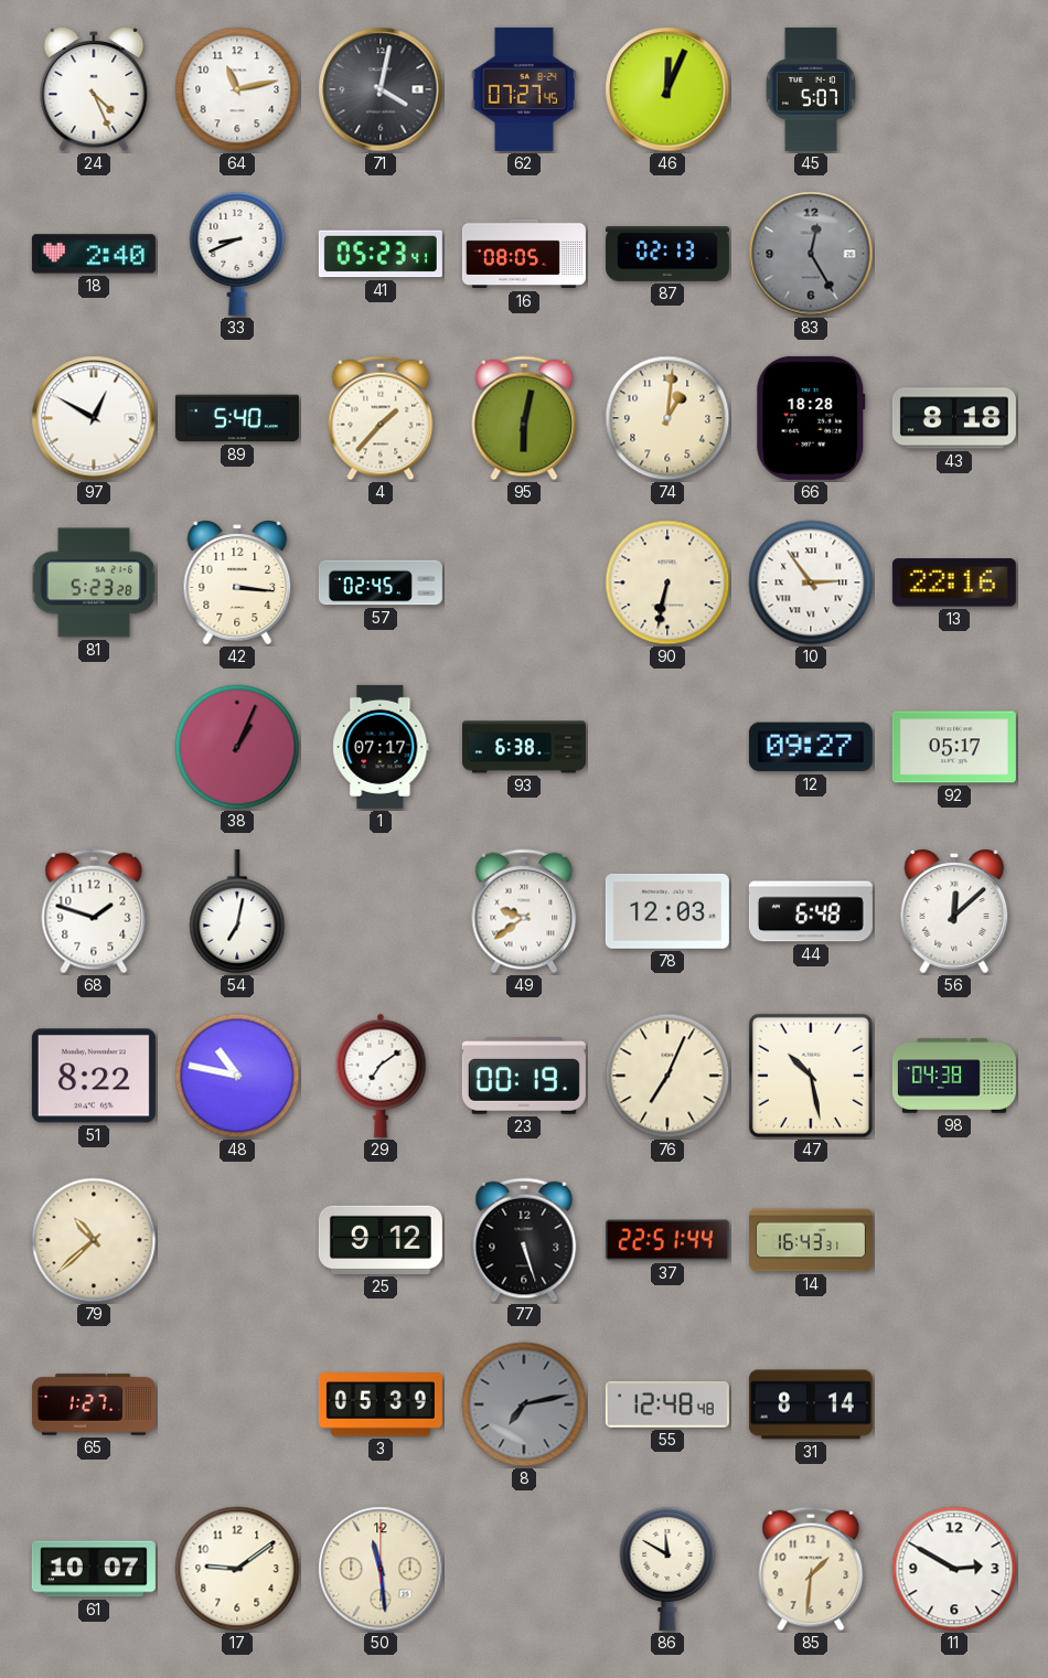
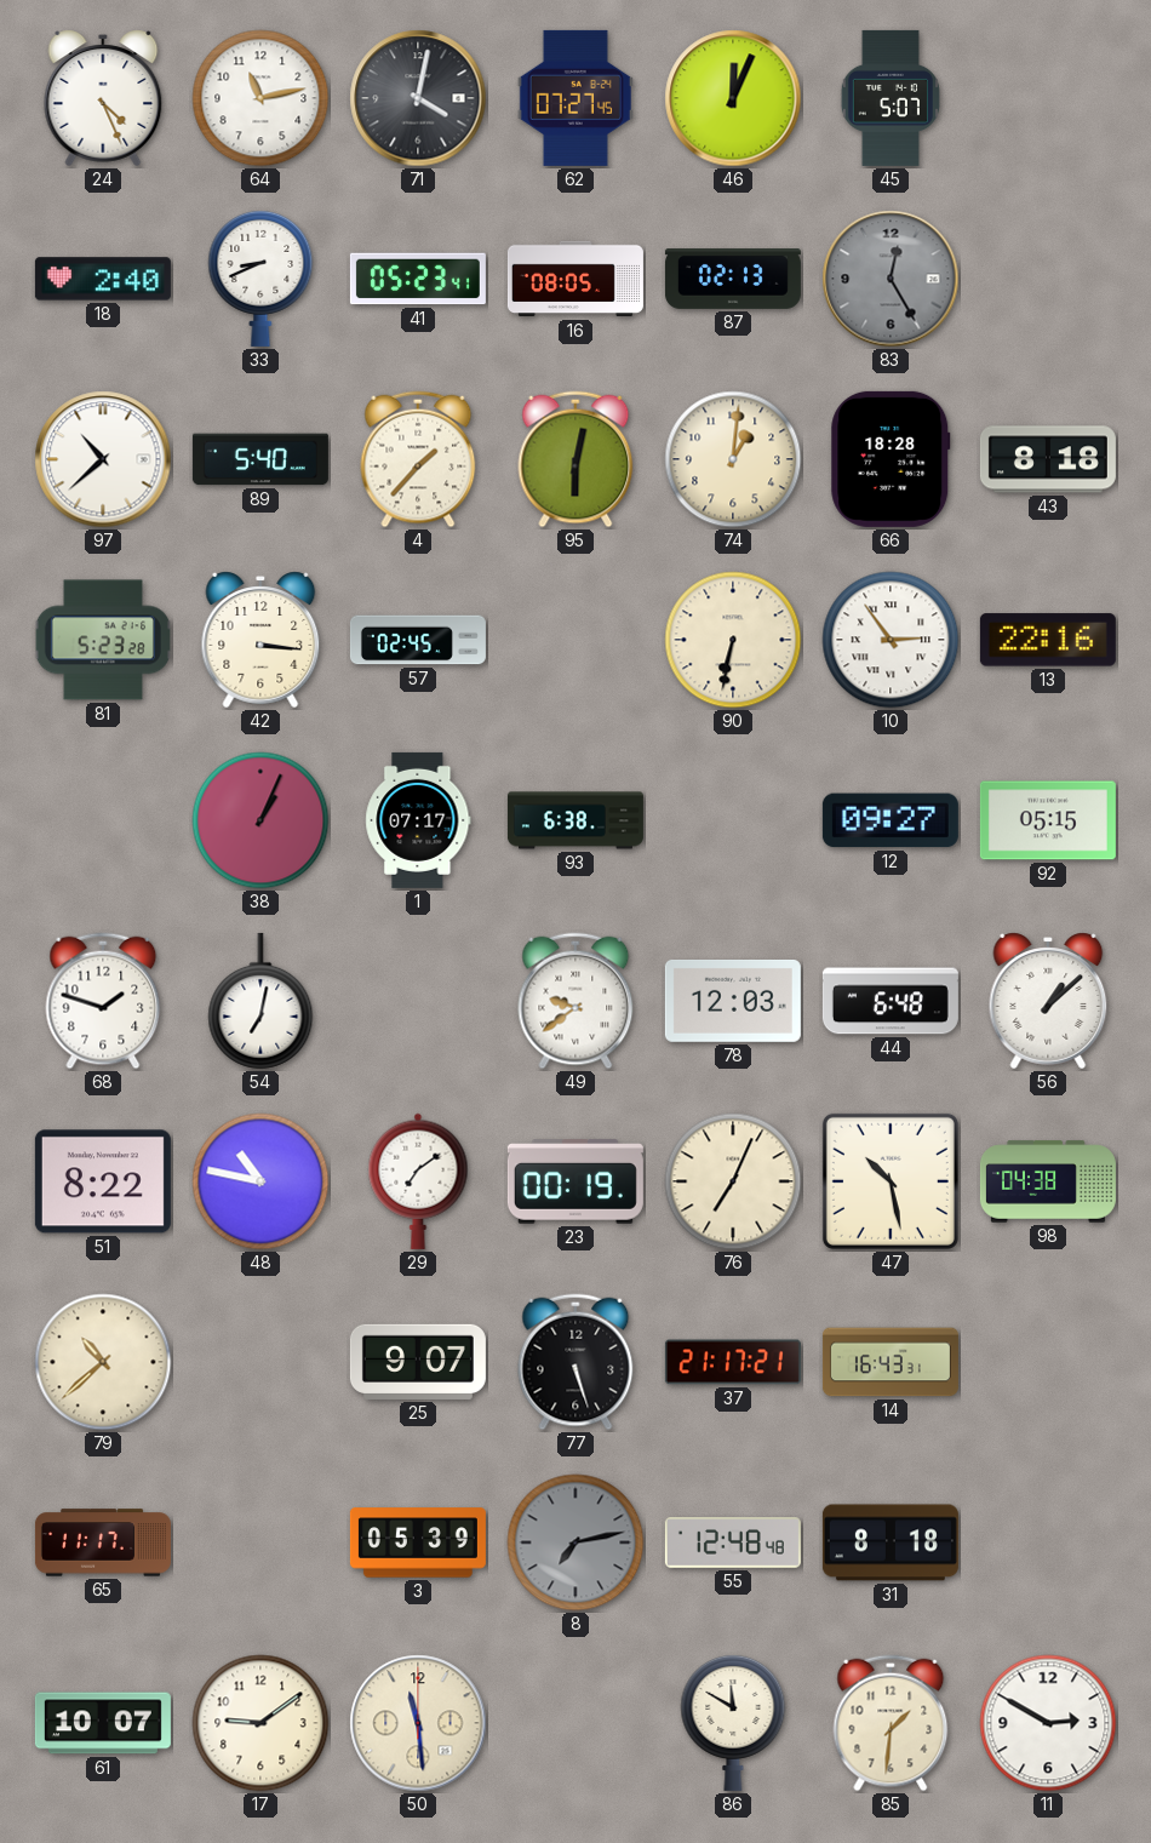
97: 12:50 -> 10:38
92: 05:17 -> 05:15
56: 12:08 -> 1:08
25: 9:12 -> 9:07
37: 22:51 -> 21:17
65: 1:27 -> 11:17
31: 8:14 -> 8:18
